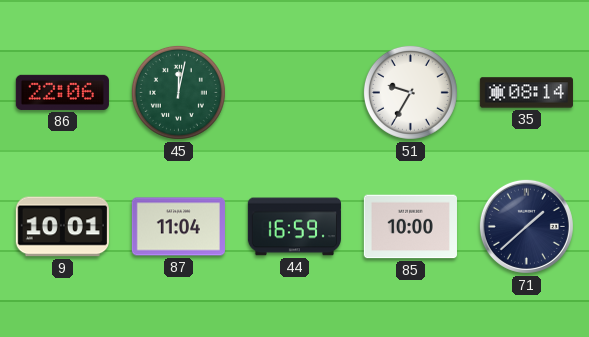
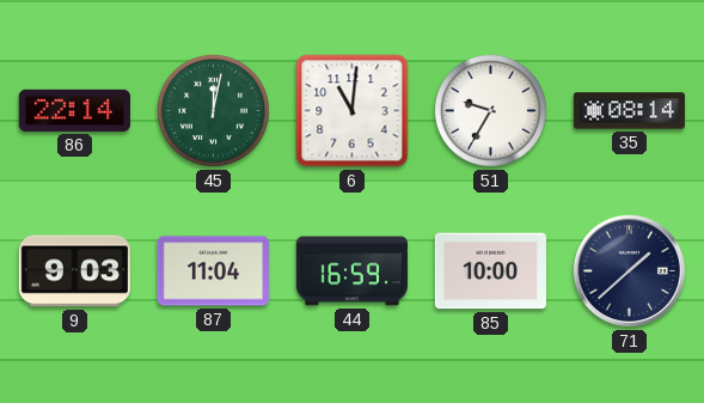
86: 22:06 -> 22:14
6: none -> 11:01
9: 10:01 -> 9:03
